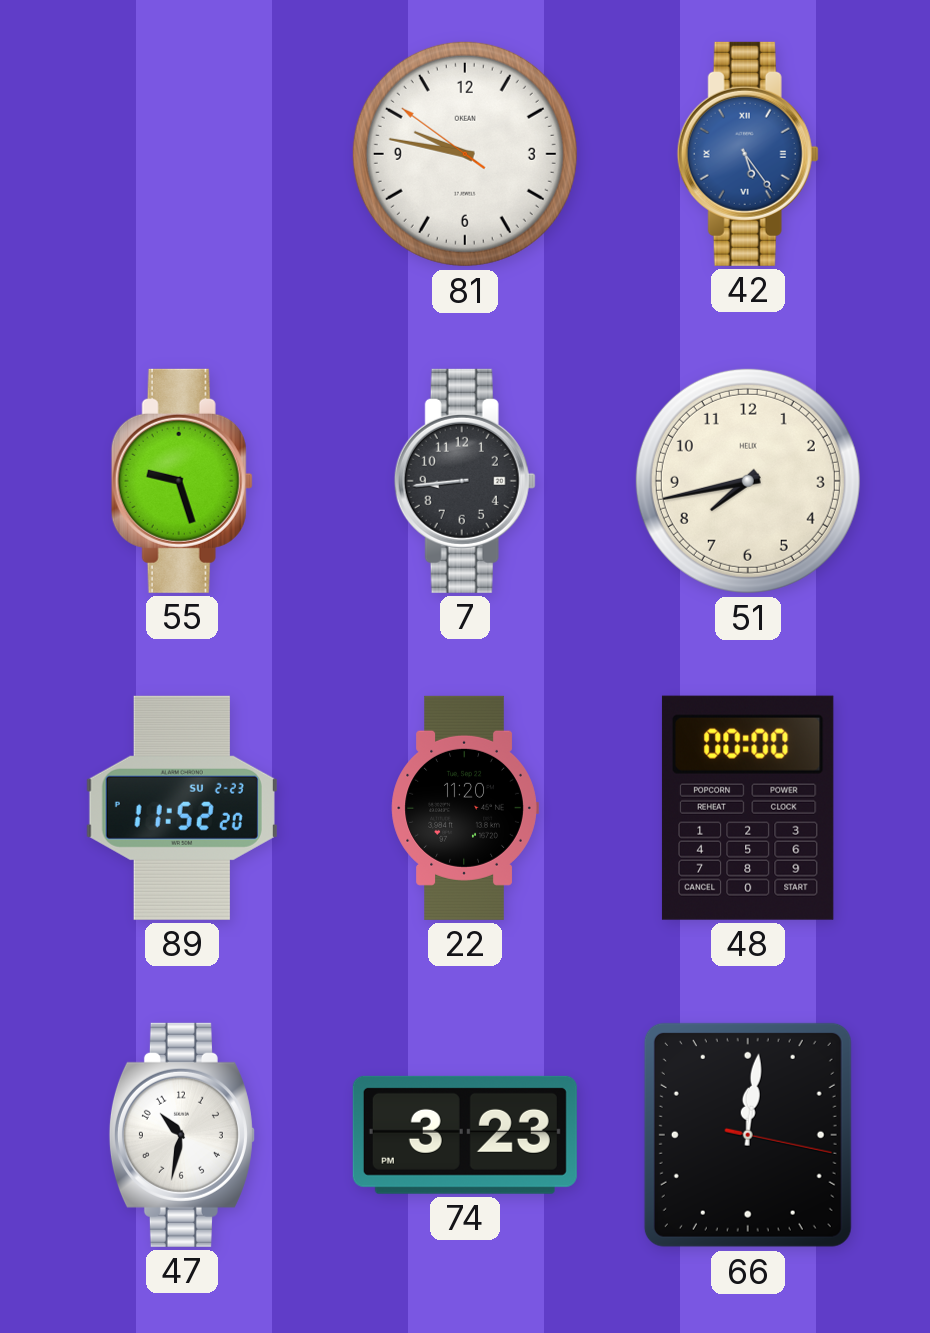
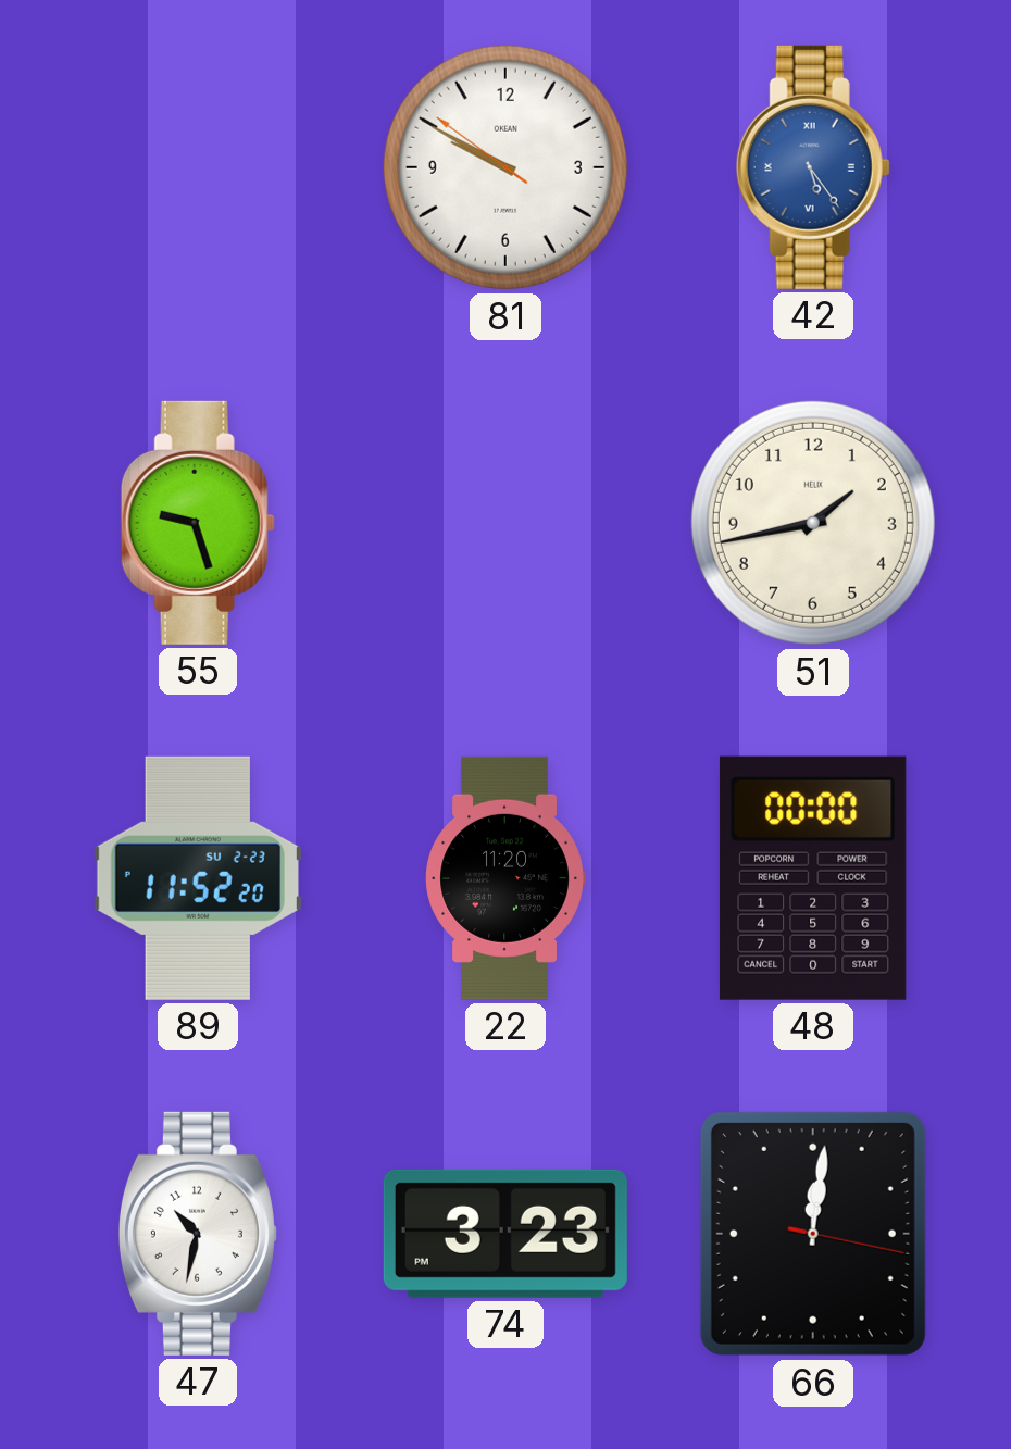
81: 9:46 -> 9:49
7: 8:44 -> none
51: 7:43 -> 1:43
